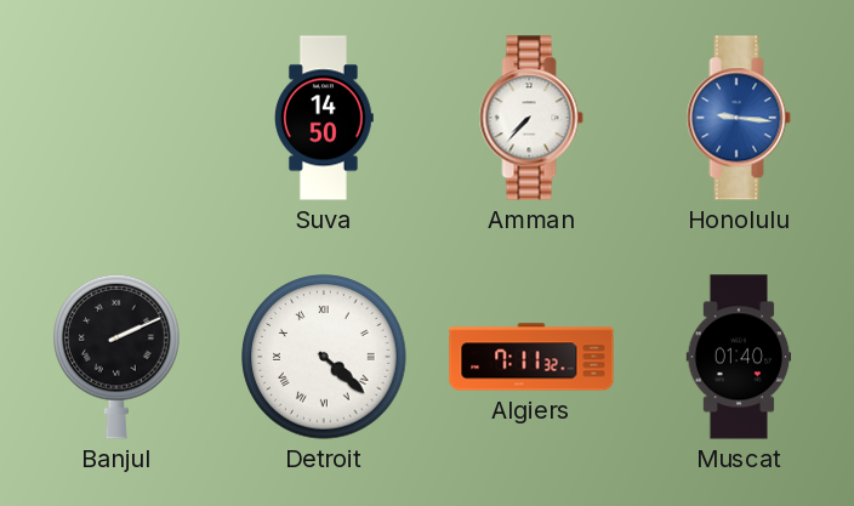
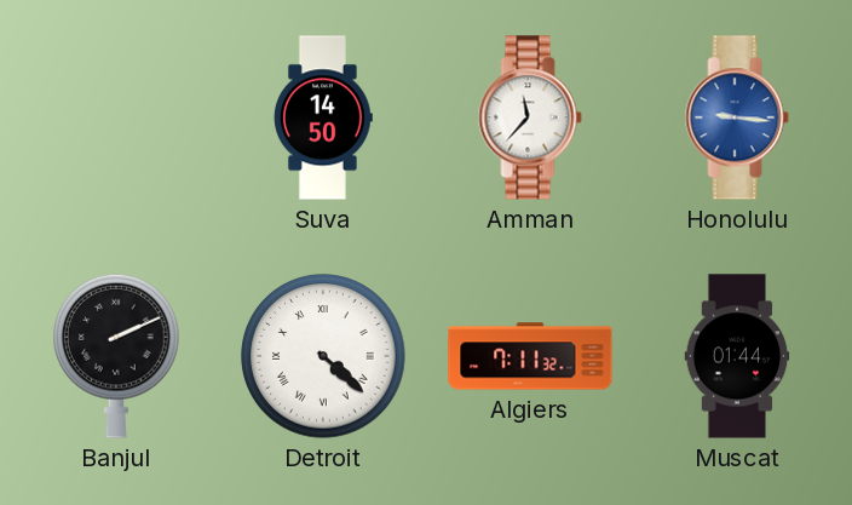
Amman: 7:37 -> 11:37
Muscat: 01:40 -> 01:44
